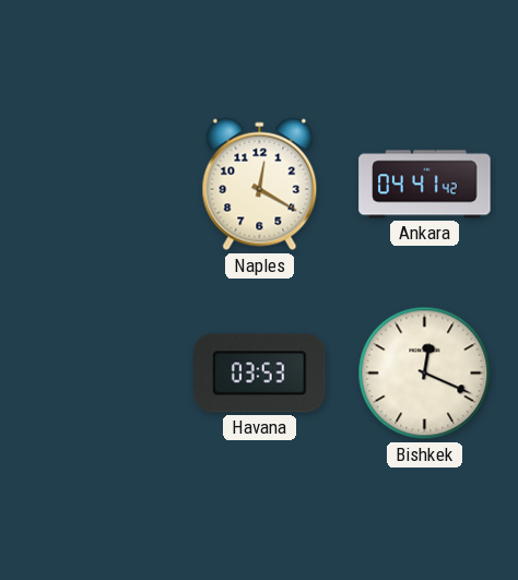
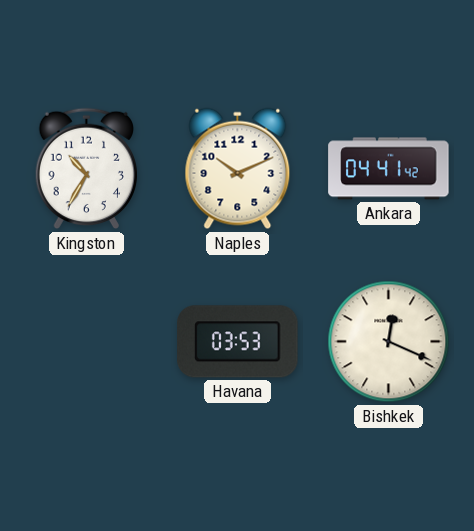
Kingston: none -> 10:35
Naples: 12:20 -> 10:11
